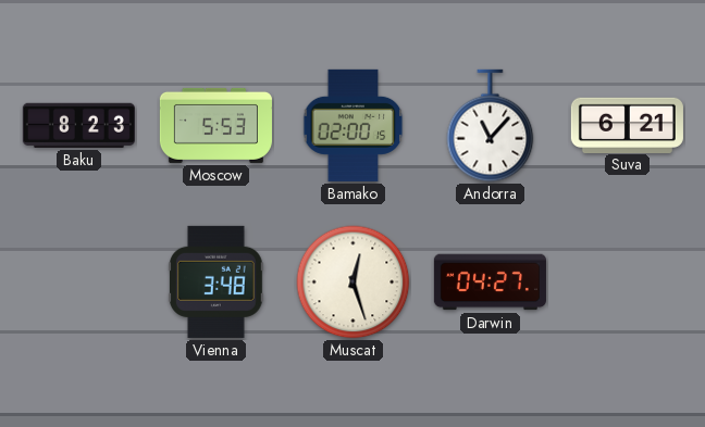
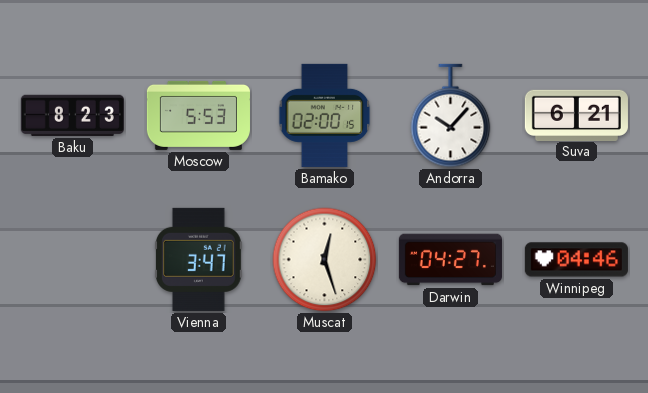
Andorra: 11:07 -> 10:07
Vienna: 3:48 -> 3:47
Winnipeg: none -> 04:46
